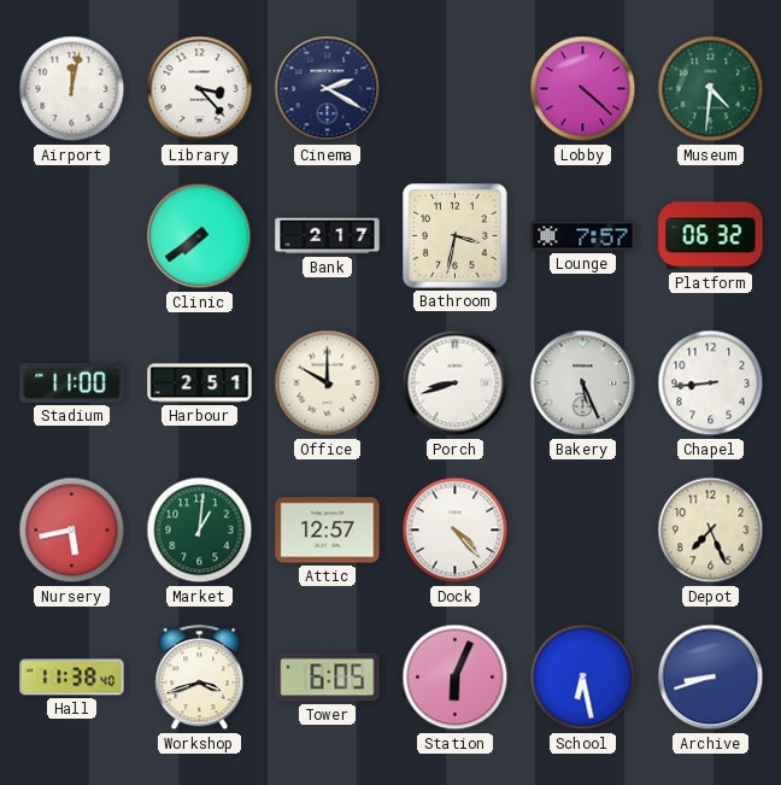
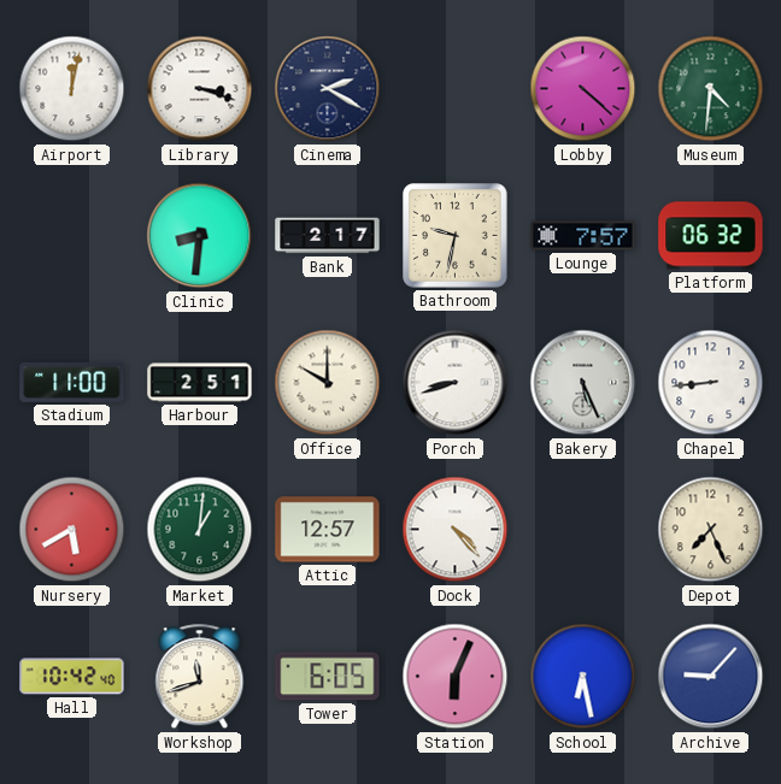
Library: 3:23 -> 3:18
Clinic: 7:39 -> 8:31
Bathroom: 3:32 -> 9:32
Nursery: 5:43 -> 5:40
Hall: 11:38 -> 10:42
Workshop: 3:42 -> 11:42
Archive: 8:42 -> 9:07
